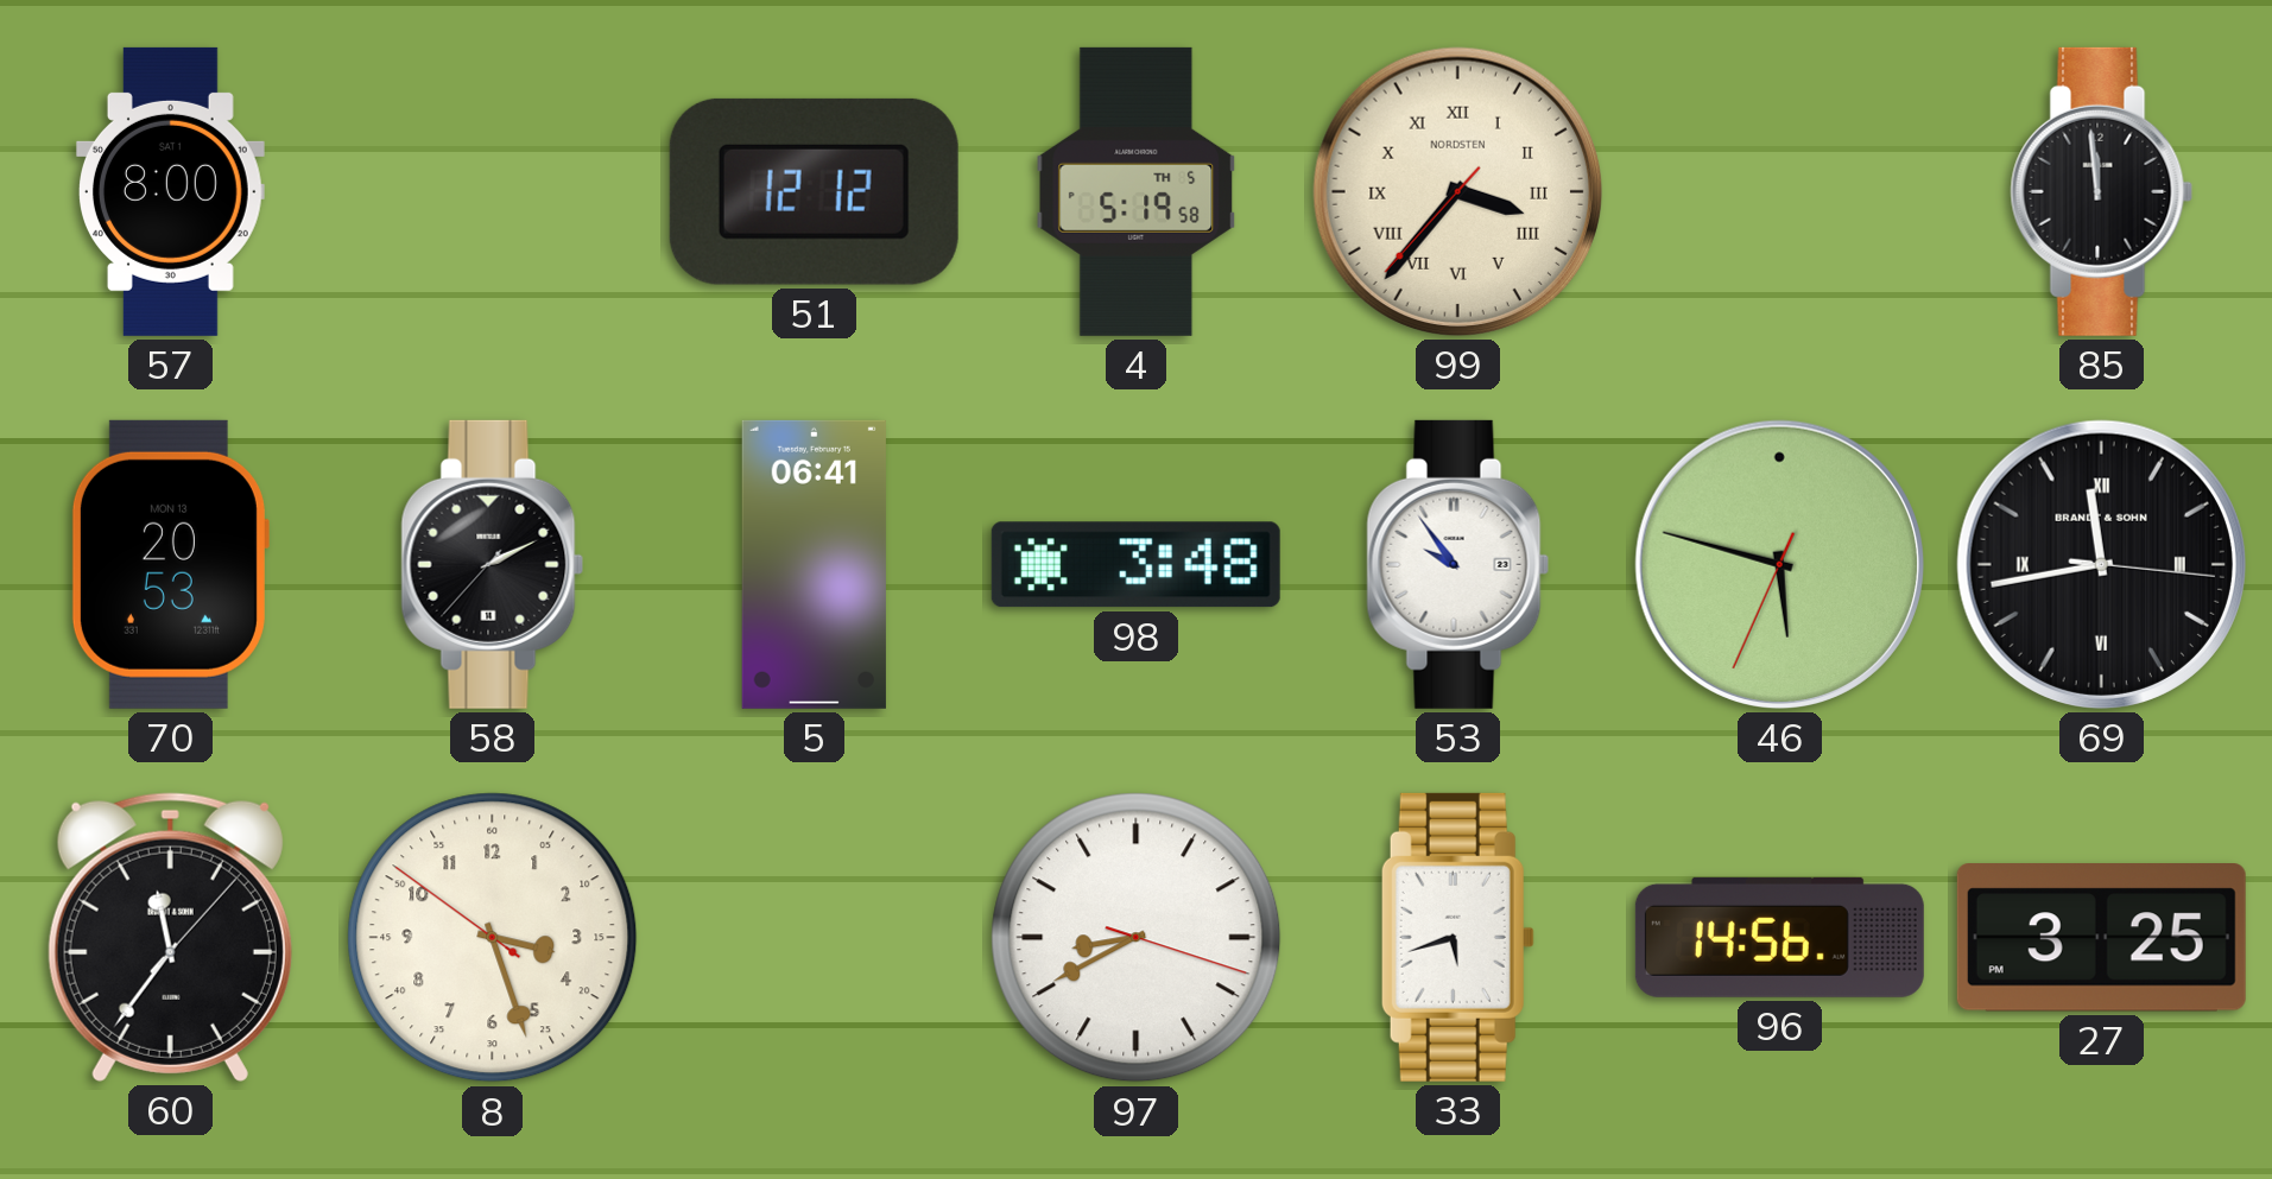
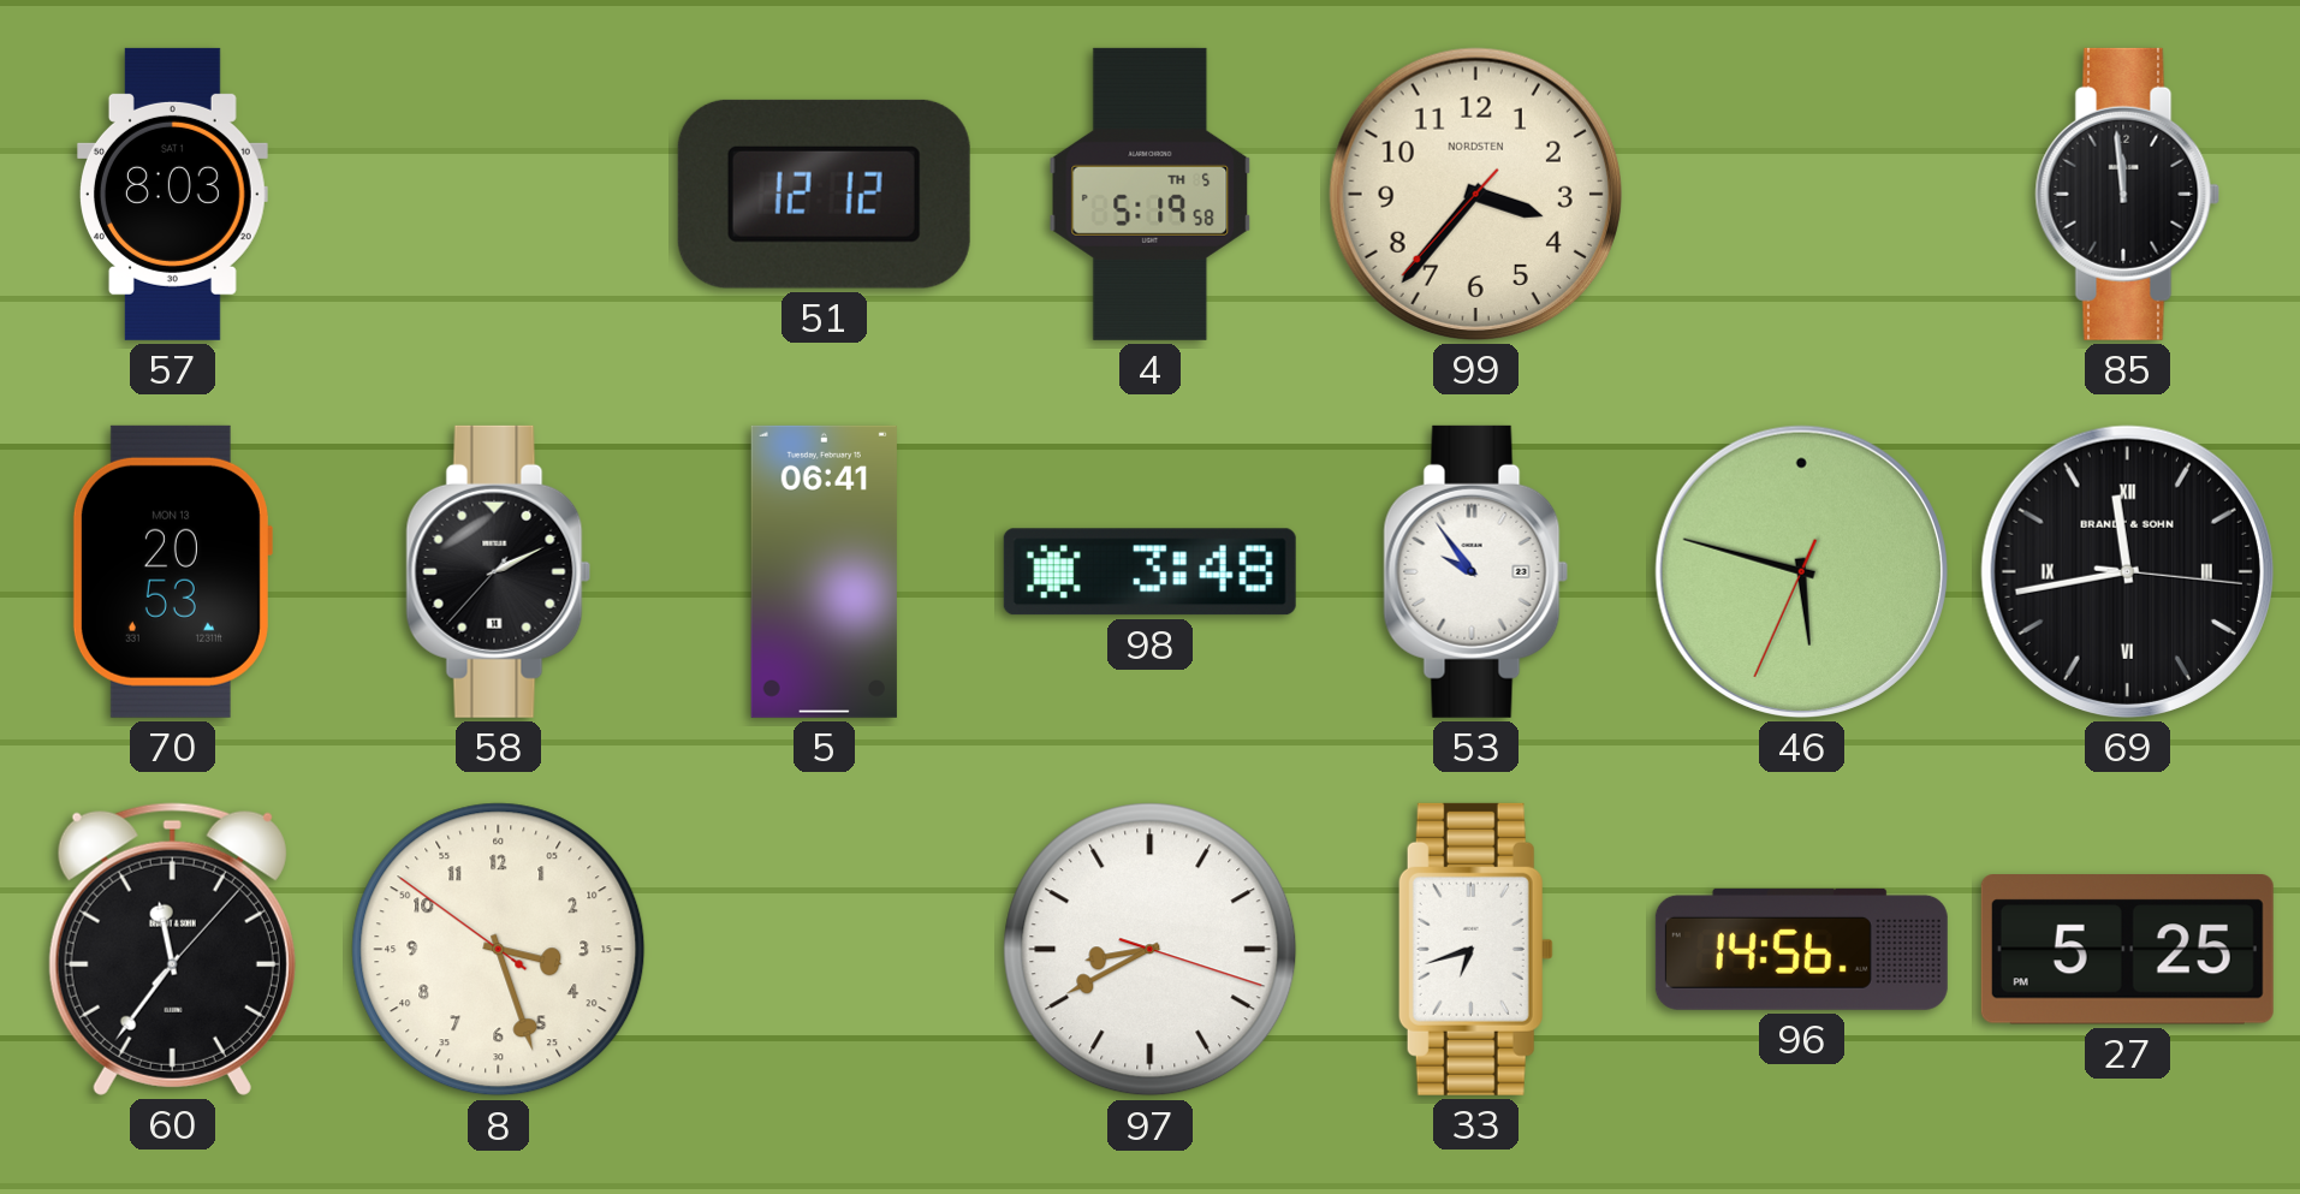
57: 8:00 -> 8:03
99 numerals: Roman -> Arabic
33: 5:42 -> 6:42
27: 3:25 -> 5:25
